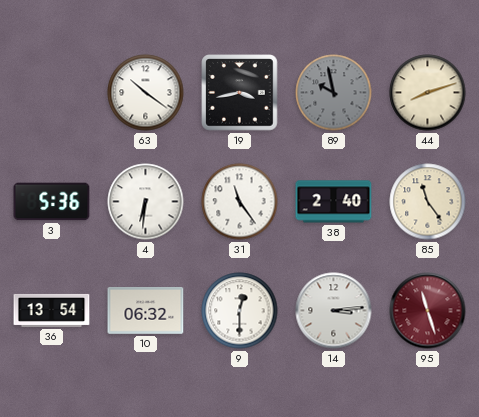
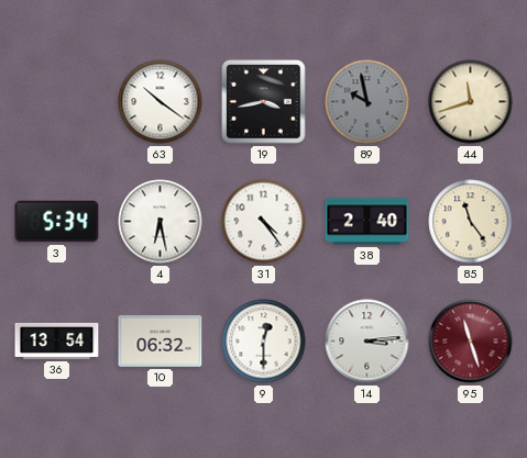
44: 8:12 -> 11:42
3: 5:36 -> 5:34
4: 6:31 -> 6:28
31: 11:24 -> 4:24
